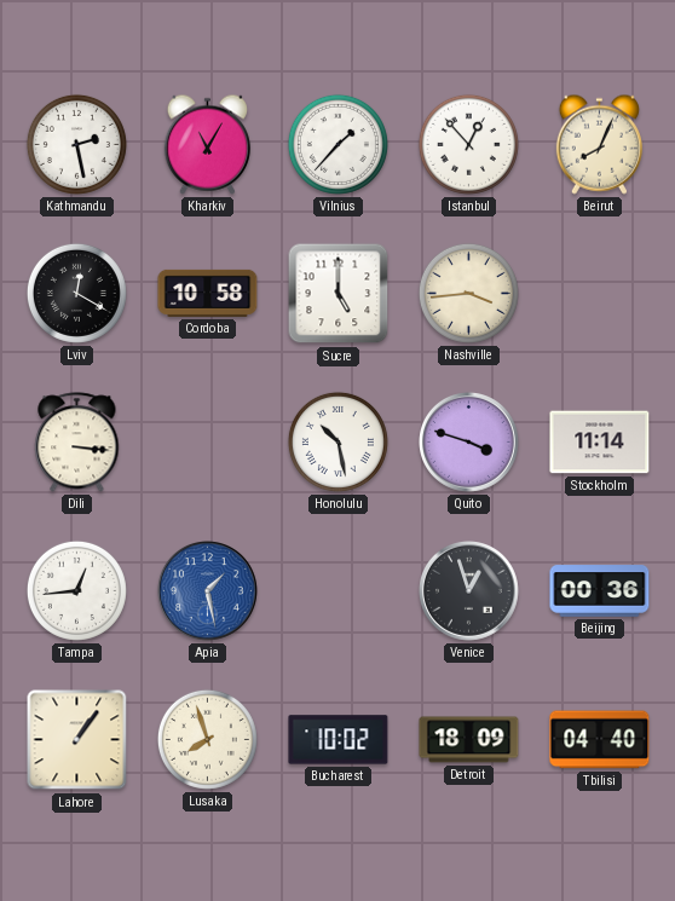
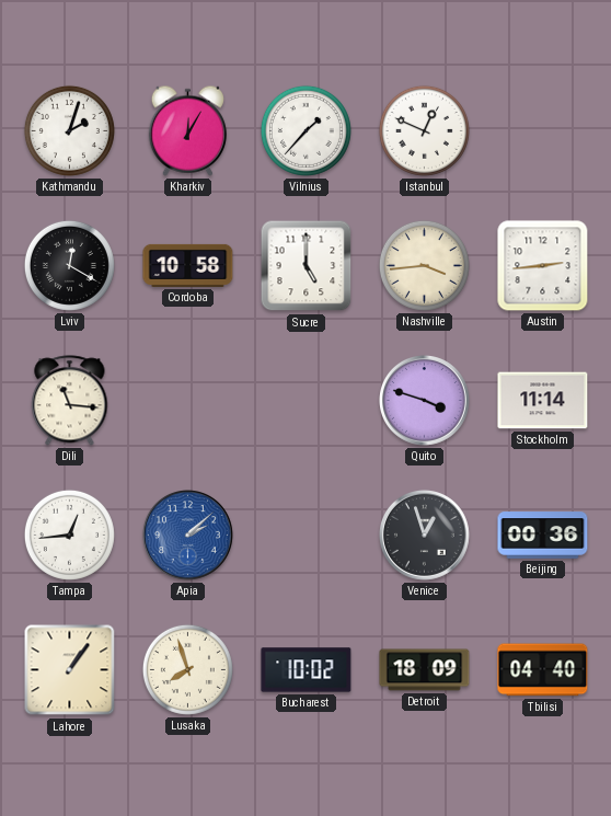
Kathmandu: 2:28 -> 2:03
Kharkiv: 11:05 -> 12:05
Istanbul: 12:53 -> 12:49
Beirut: 8:04 -> none
Austin: none -> 2:44
Dili: 3:16 -> 11:16
Honolulu: 10:28 -> none
Apia: 1:28 -> 2:08
